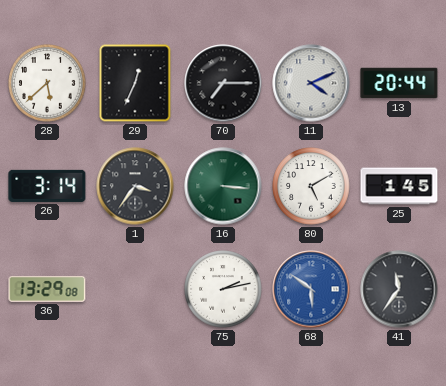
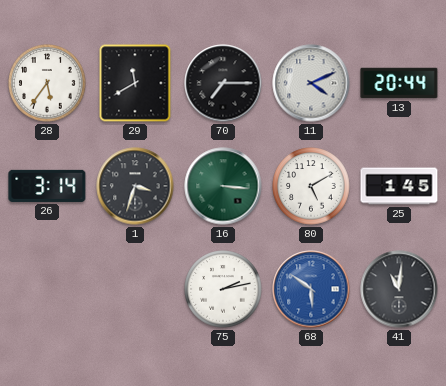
28: 5:38 -> 5:36
29: 12:34 -> 11:40
1: 3:36 -> 3:33
36: 13:29 -> none
41: 11:36 -> 11:01
